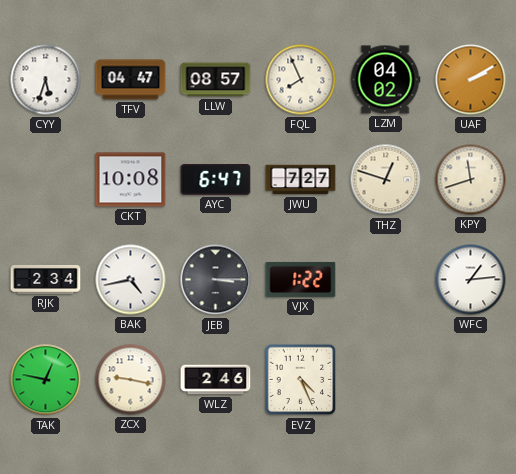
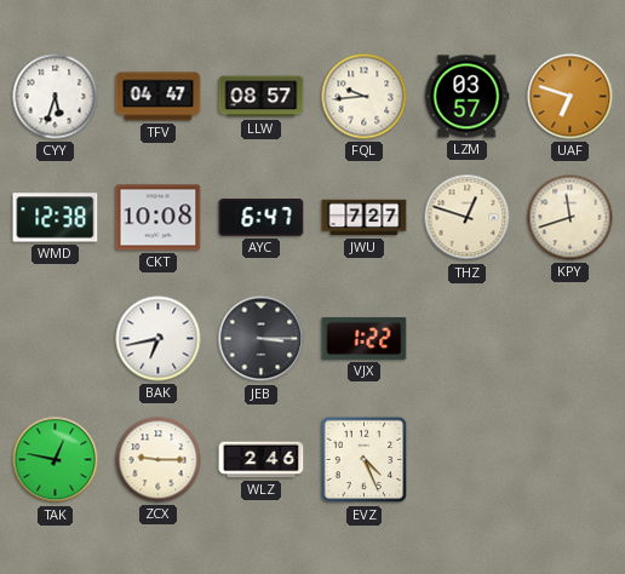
FQL: 7:56 -> 9:44
LZM: 04:02 -> 03:57
UAF: 2:10 -> 6:48
WMD: none -> 12:38
RJK: 2:34 -> none
BAK: 4:43 -> 6:43
WFC: 1:14 -> none
ZCX: 9:17 -> 9:15
